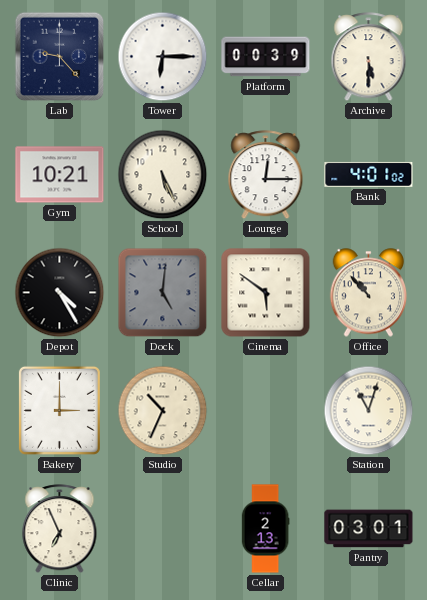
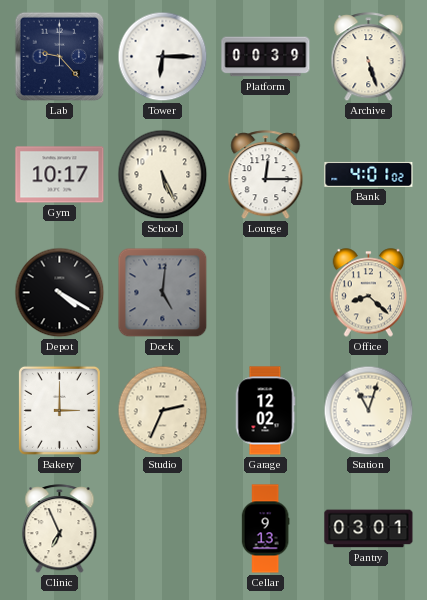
Archive: 5:30 -> 5:27
Gym: 10:21 -> 10:17
Depot: 4:25 -> 4:20
Cinema: 5:51 -> none
Office: 10:53 -> 8:22
Studio: 10:34 -> 2:34
Garage: none -> 12:02
Cellar: 2:13 -> 9:13
